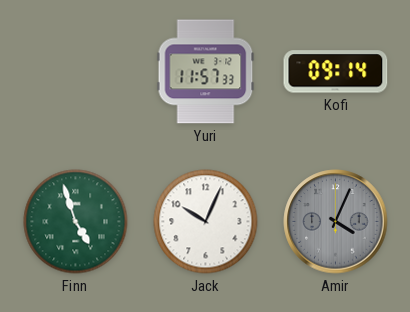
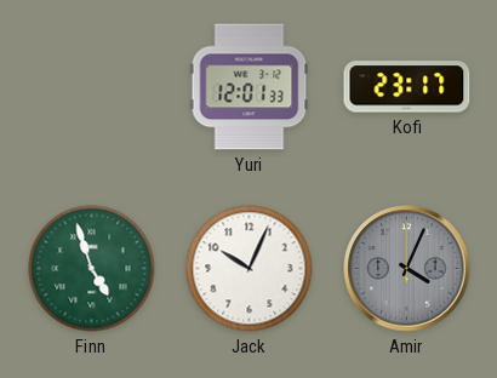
Yuri: 11:57 -> 12:01
Kofi: 09:14 -> 23:17
